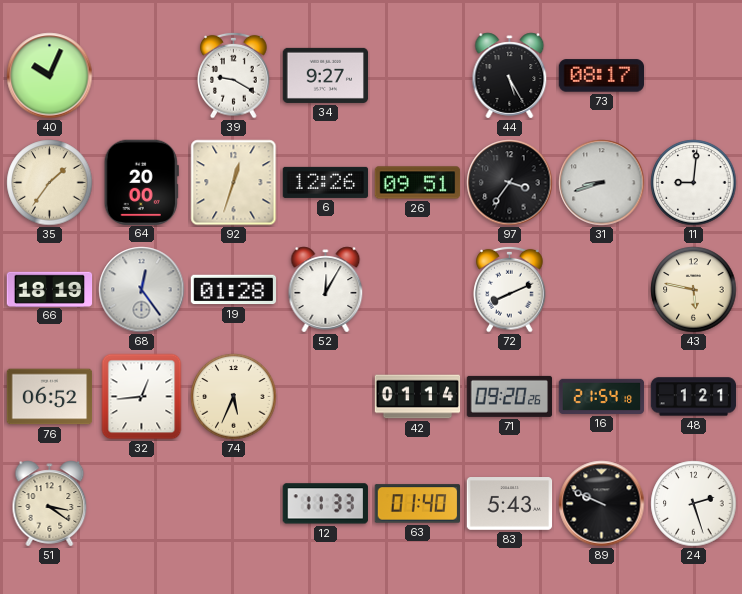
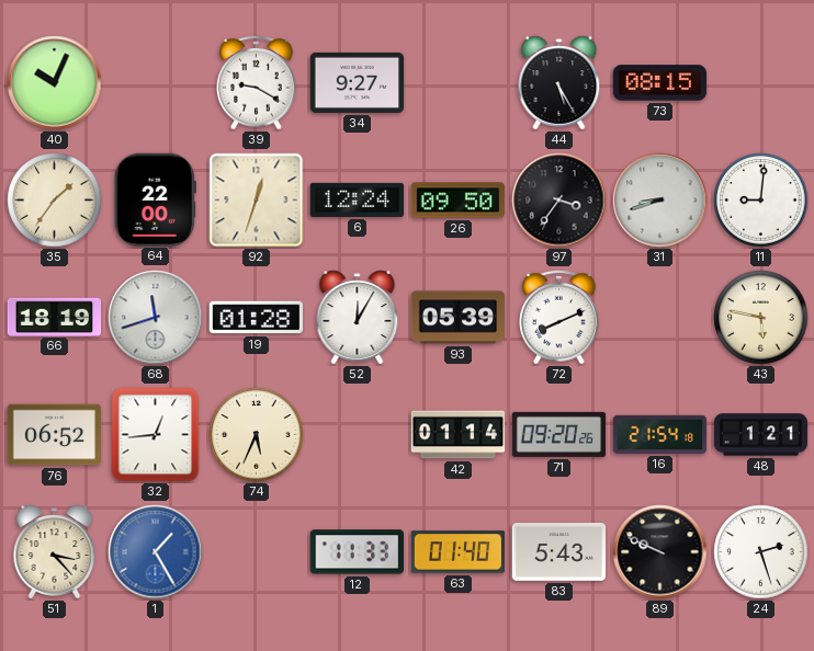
73: 08:17 -> 08:15
64: 20:00 -> 22:00
6: 12:26 -> 12:24
26: 09:51 -> 09:50
68: 12:24 -> 11:42
93: none -> 05:39
51: 3:21 -> 3:23
1: none -> 1:25
